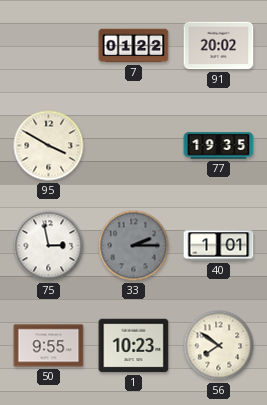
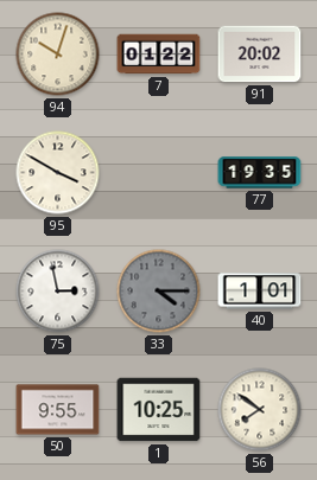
94: none -> 10:03
33: 2:15 -> 4:15
1: 10:23 -> 10:25
